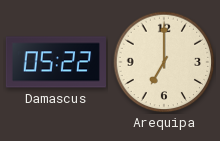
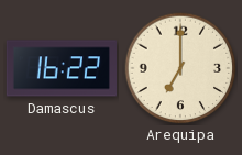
Damascus: 05:22 -> 16:22
